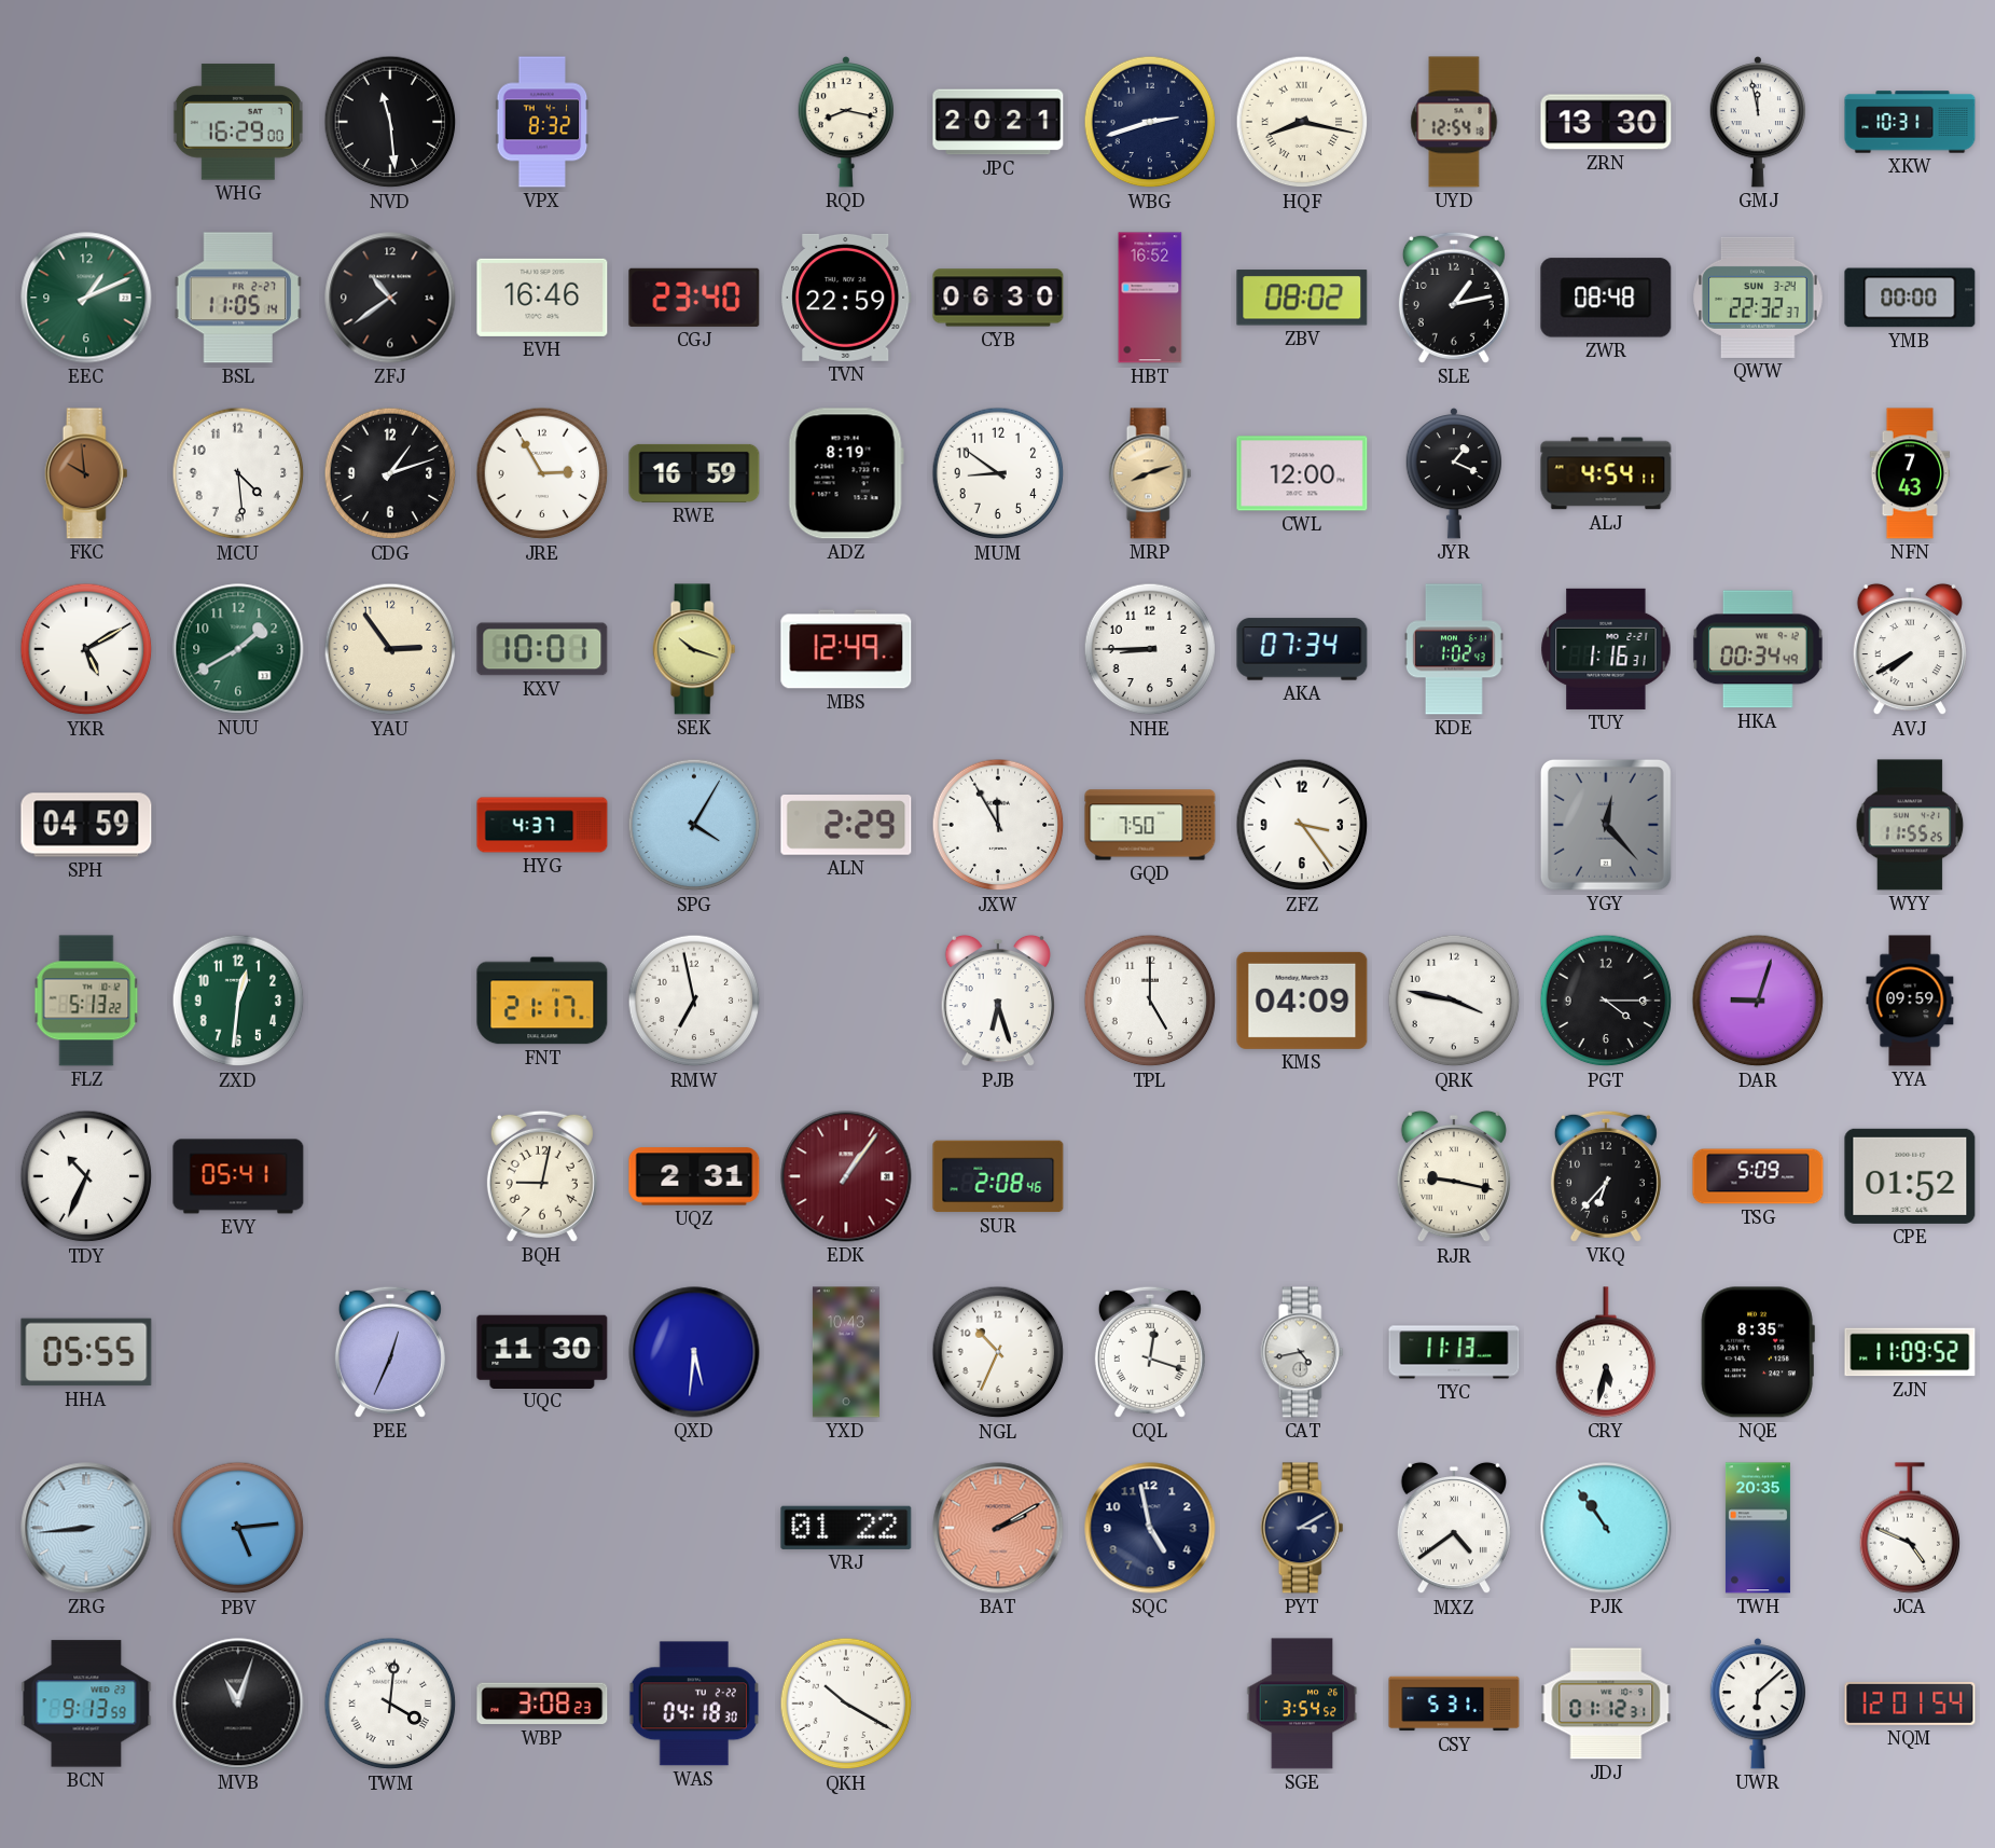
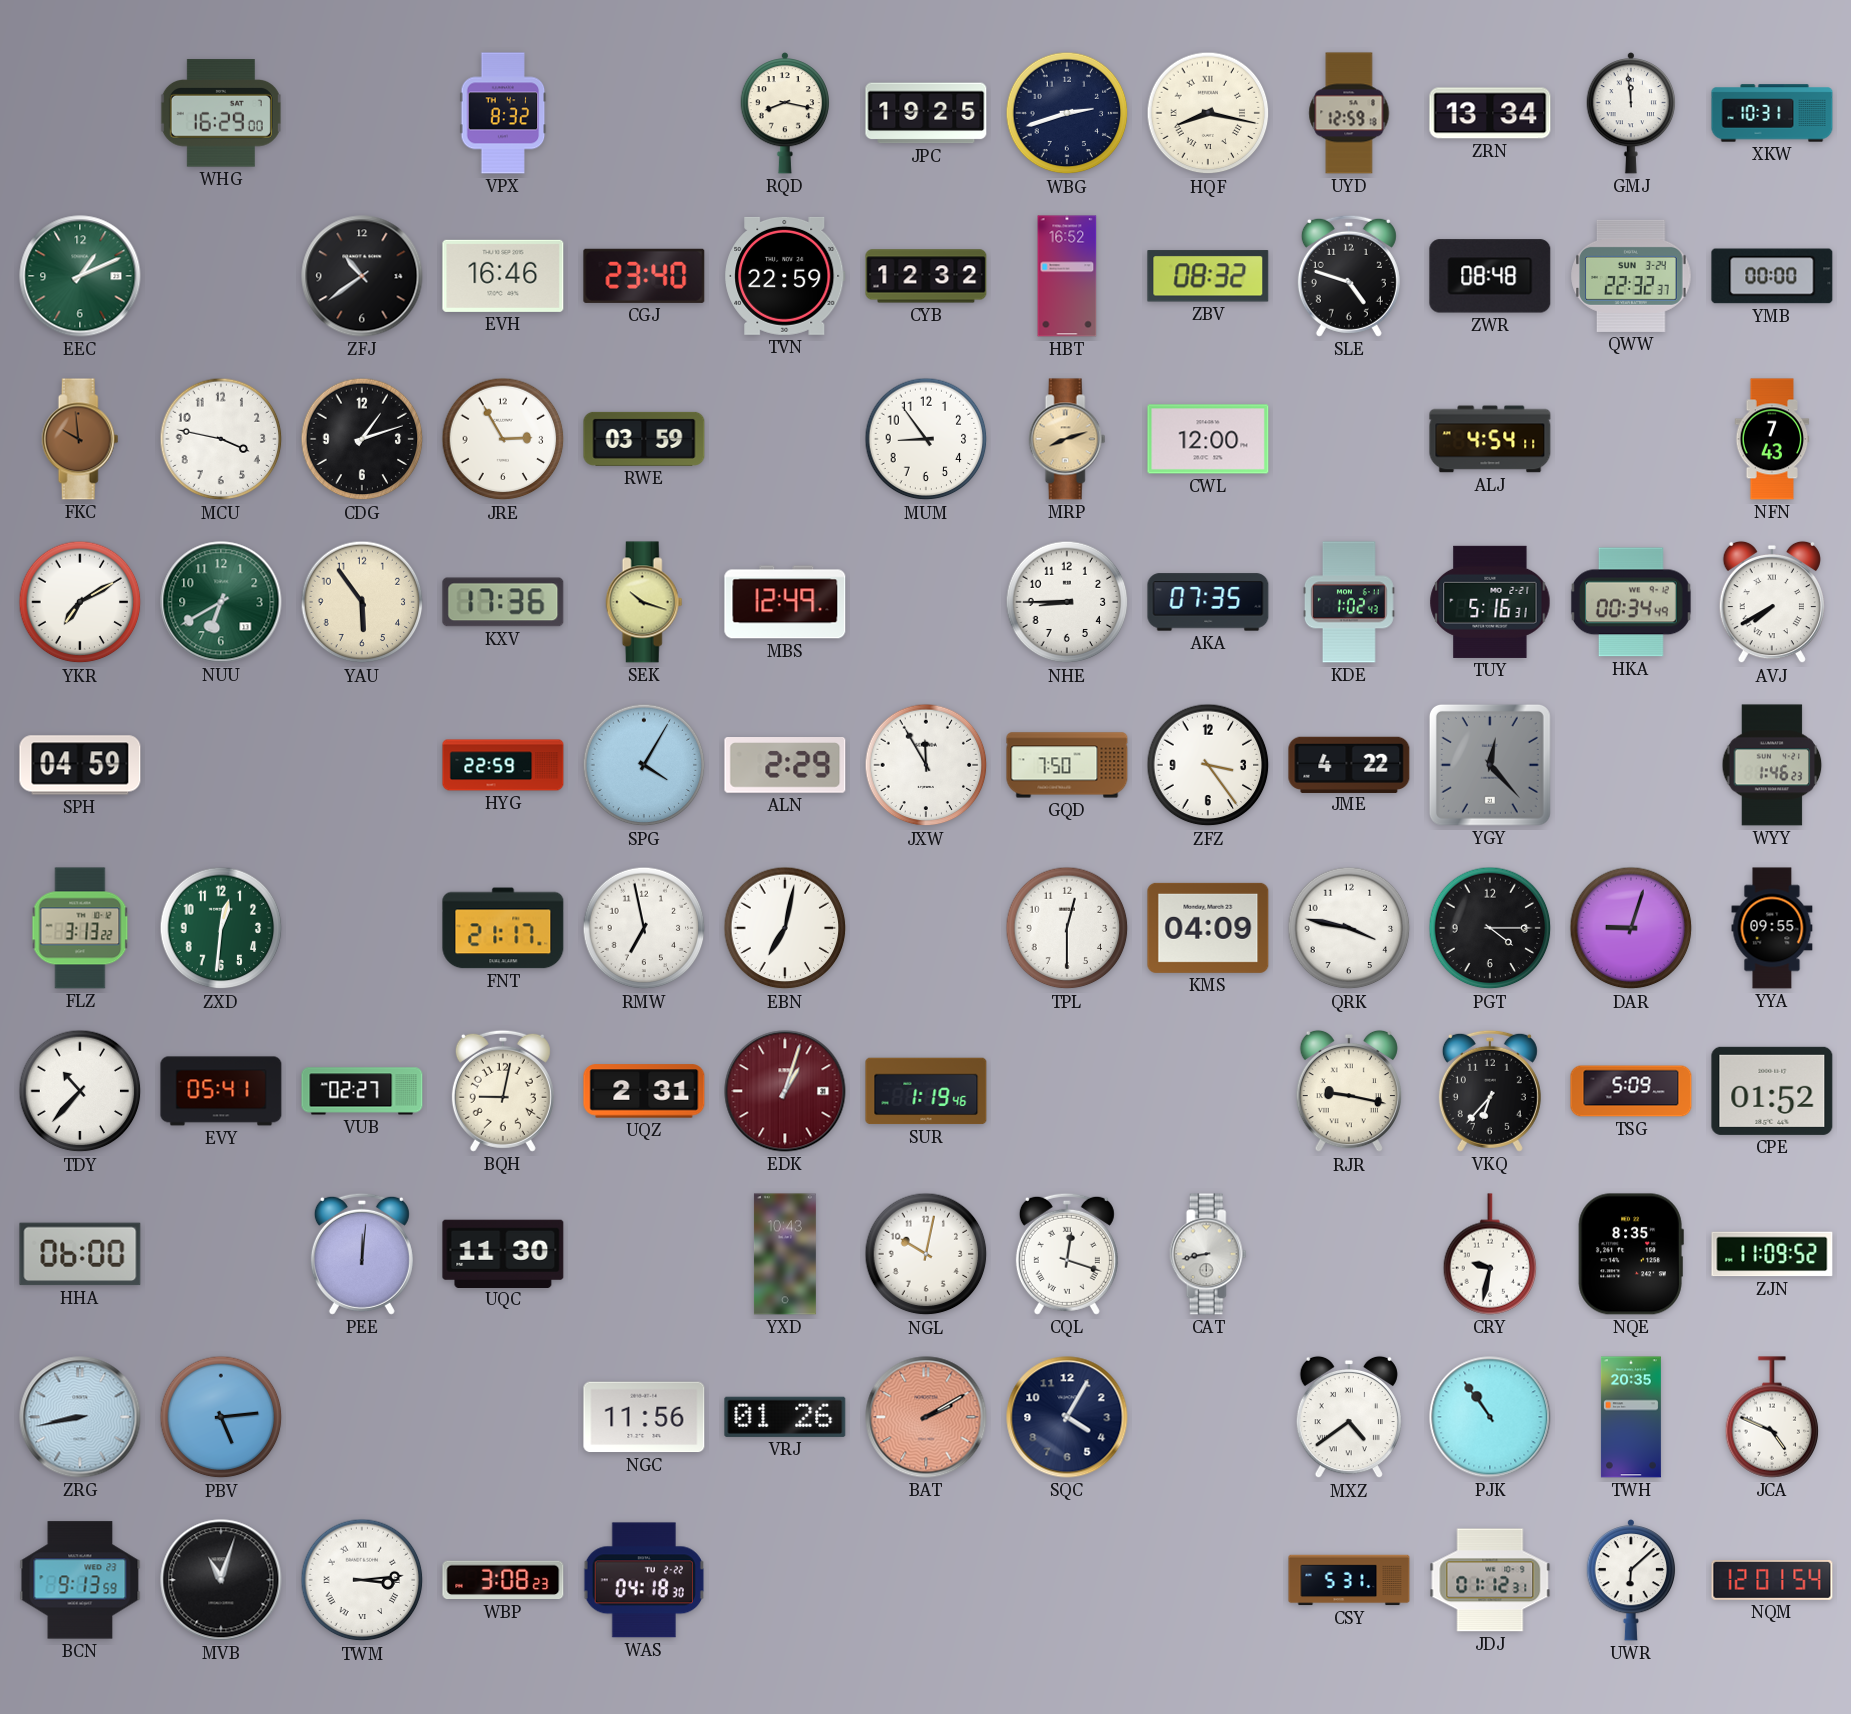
NVD: 11:29 -> none
JPC: 20:21 -> 19:25
UYD: 12:54 -> 12:59
ZRN: 13:30 -> 13:34
GMJ: 11:58 -> 11:59
BSL: 11:05 -> none
CYB: 06:30 -> 12:32
ZBV: 08:02 -> 08:32
SLE: 1:13 -> 4:48
MCU: 4:29 -> 3:47
RWE: 16:59 -> 03:59
ADZ: 8:19 -> none
MUM: 8:51 -> 8:54
JYR: 1:19 -> none
YKR: 5:10 -> 7:10
NUU: 1:40 -> 6:40
YAU: 2:54 -> 5:54
KXV: 10:01 -> 17:36
AKA: 07:34 -> 07:35
TUY: 1:16 -> 5:16
HYG: 4:37 -> 22:59
JME: none -> 4:22
WYY: 11:55 -> 1:46
FLZ: 5:13 -> 3:13
EBN: none -> 7:02
PJB: 6:27 -> none
TPL: 5:00 -> 12:30
YYA: 09:59 -> 09:55
TDY: 10:34 -> 10:37
VUB: none -> 02:27
EDK: 1:06 -> 1:03
SUR: 2:08 -> 1:19
HHA: 05:55 -> 06:00
PEE: 12:34 -> 12:01
QXD: 5:31 -> none
NGL: 10:34 -> 10:02
CAT: 4:43 -> 8:43
TYC: 11:13 -> none
CRY: 5:32 -> 9:32
ZRG: 8:44 -> 8:43
NGC: none -> 11:56
VRJ: 01:22 -> 01:26
SQC: 4:58 -> 4:05
PYT: 3:10 -> none
TWM: 4:01 -> 3:14
QKH: 10:20 -> none
SGE: 3:54 -> none
